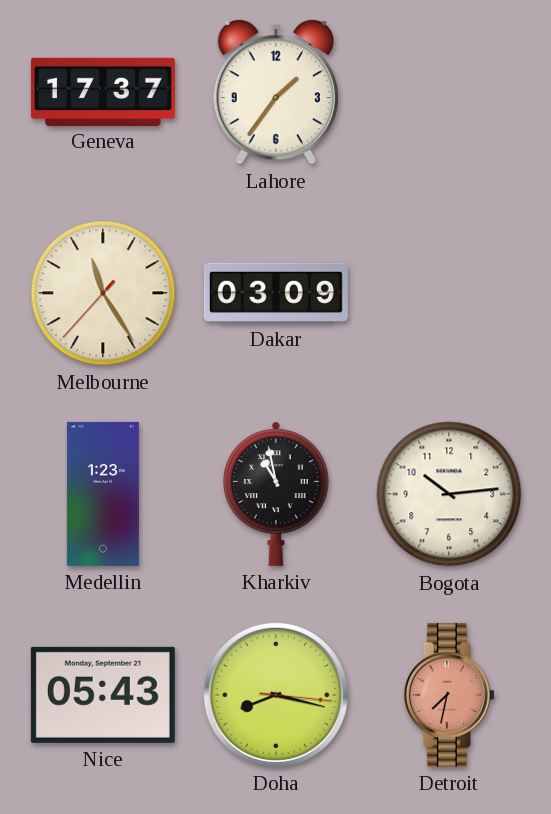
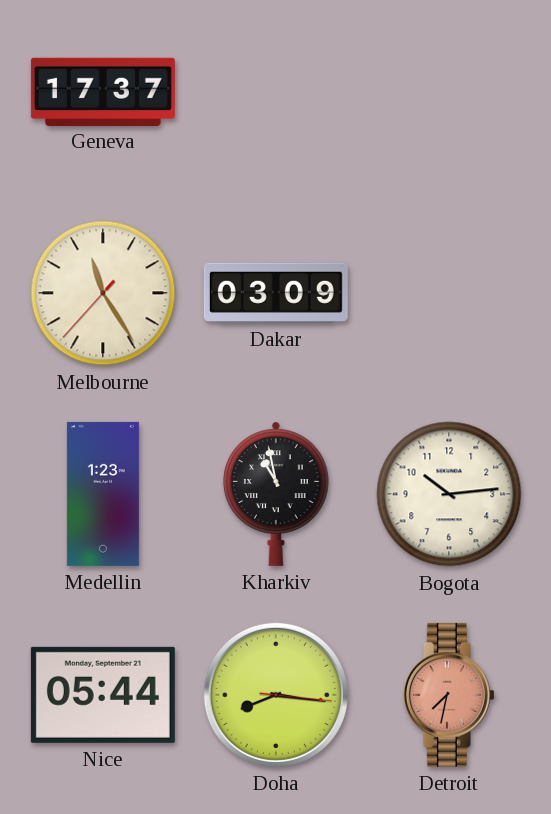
Lahore: 1:36 -> none
Nice: 05:43 -> 05:44
Doha: 8:17 -> 8:16
